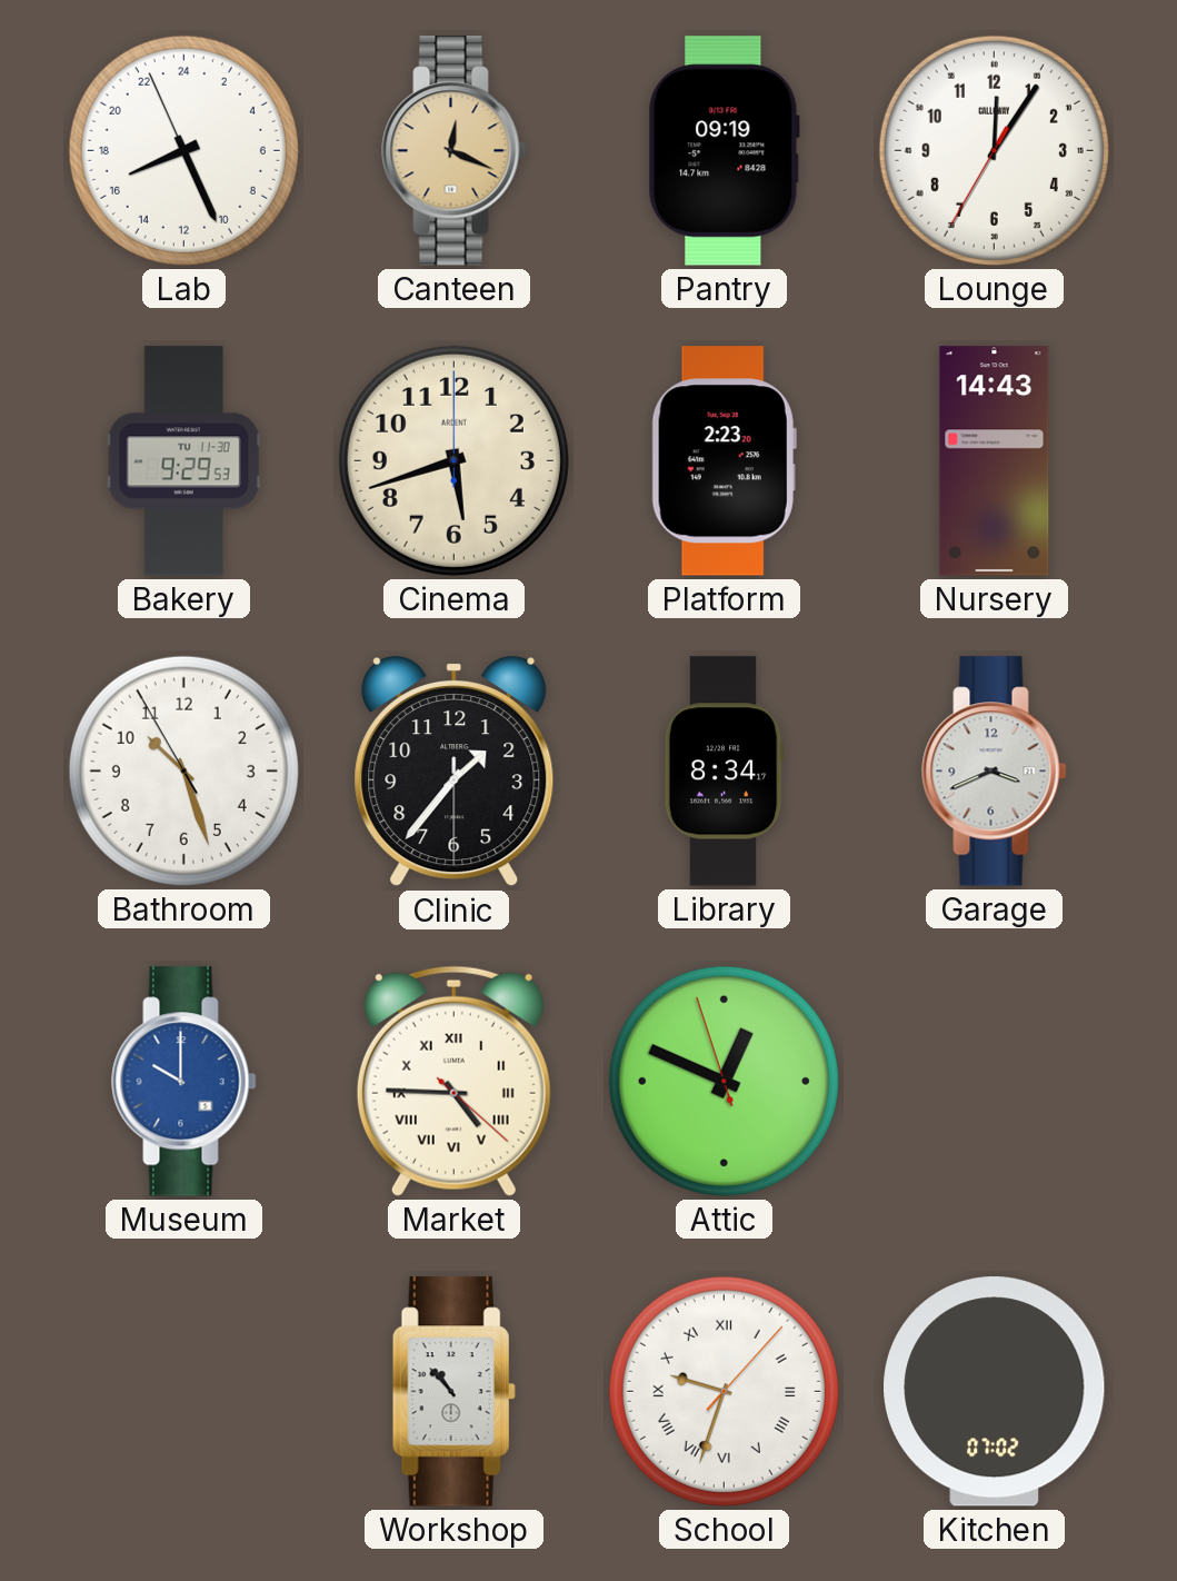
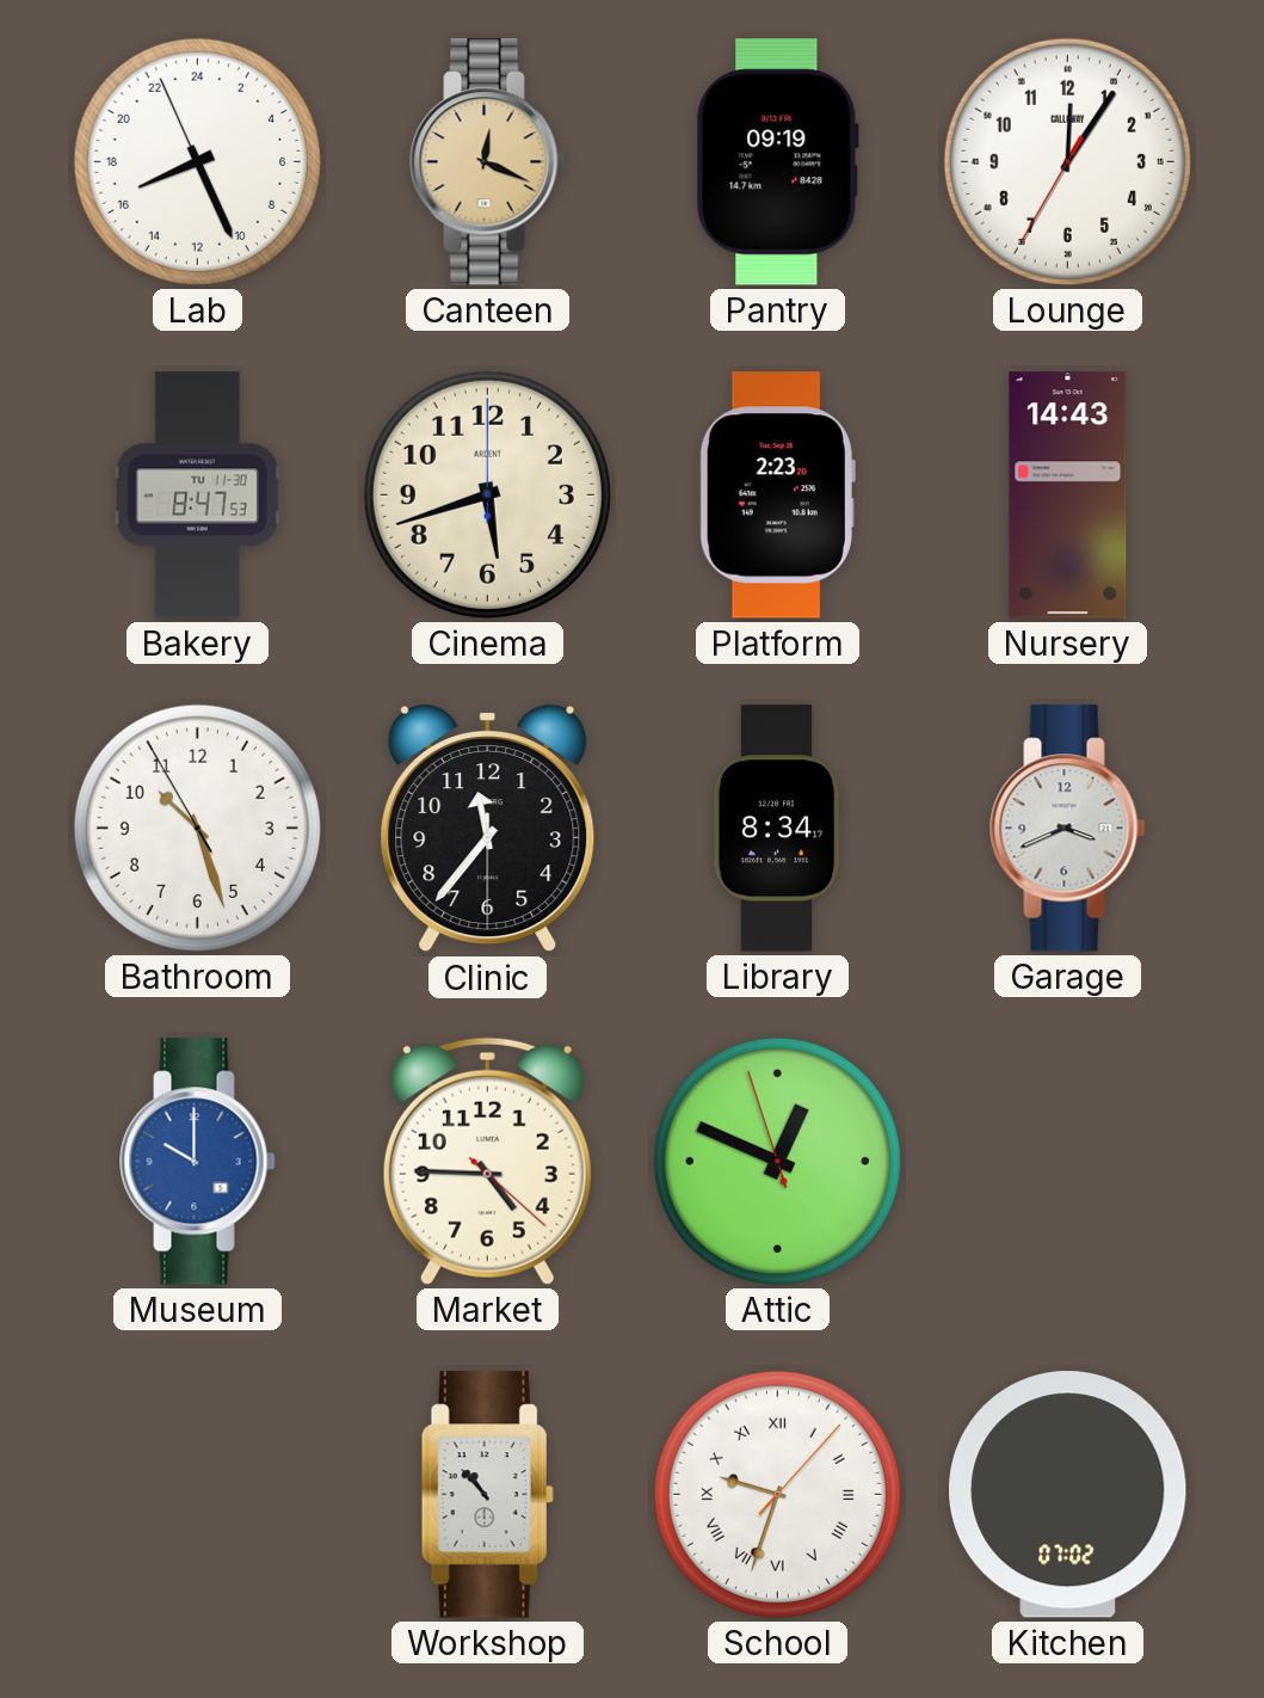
Bakery: 9:29 -> 8:47
Clinic: 1:36 -> 11:36
Market numerals: Roman -> Arabic
